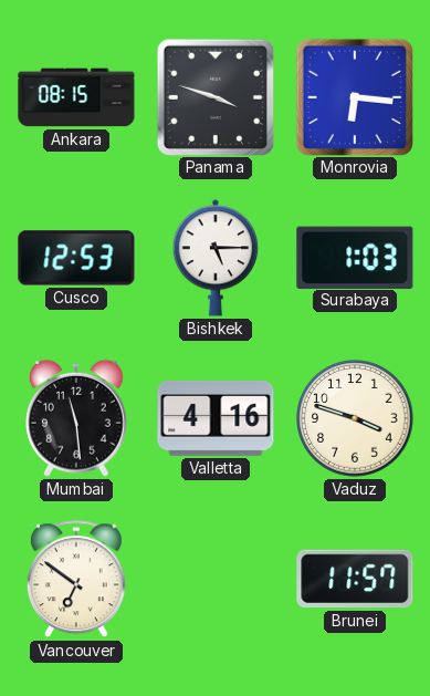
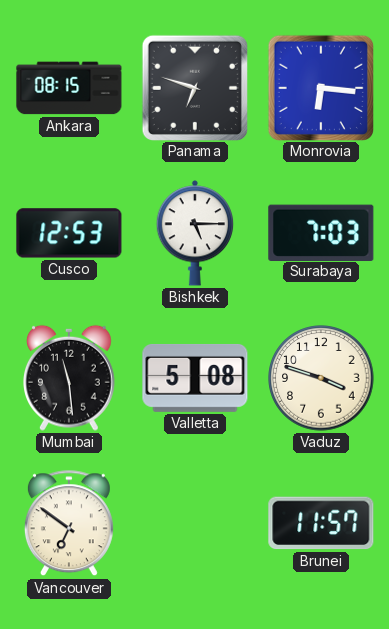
Panama: 3:48 -> 6:48
Surabaya: 1:03 -> 7:03
Valletta: 4:16 -> 5:08
